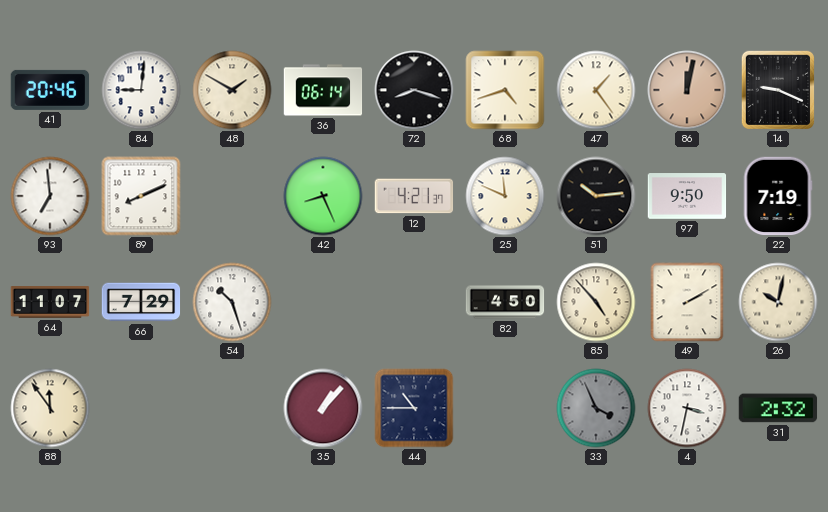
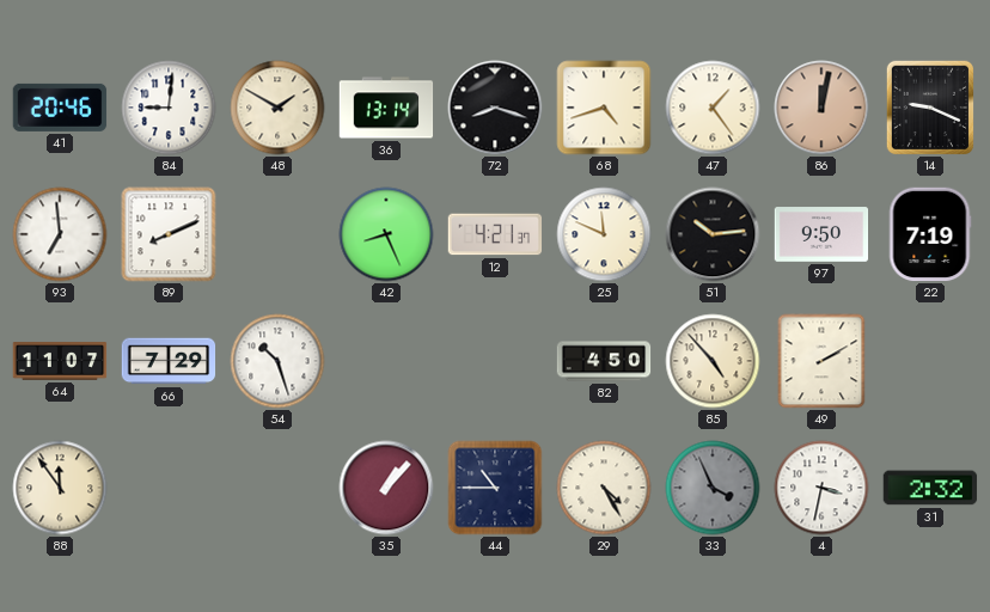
36: 06:14 -> 13:14
26: 10:02 -> none
29: none -> 4:25
